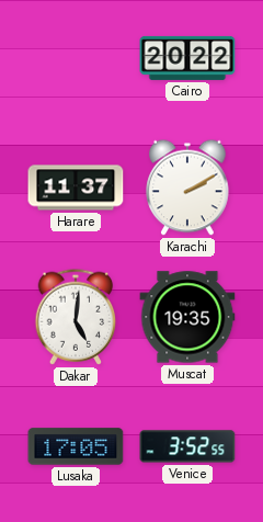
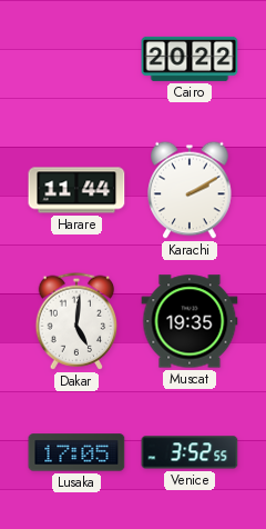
Harare: 11:37 -> 11:44
